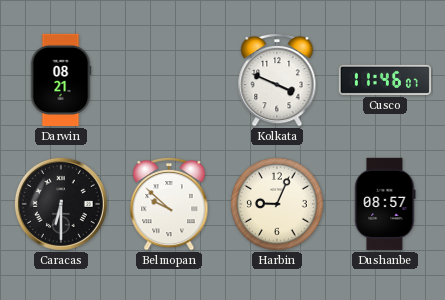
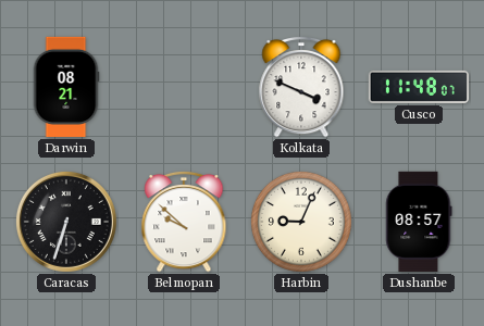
Cusco: 11:46 -> 11:48
Caracas: 6:30 -> 6:33
